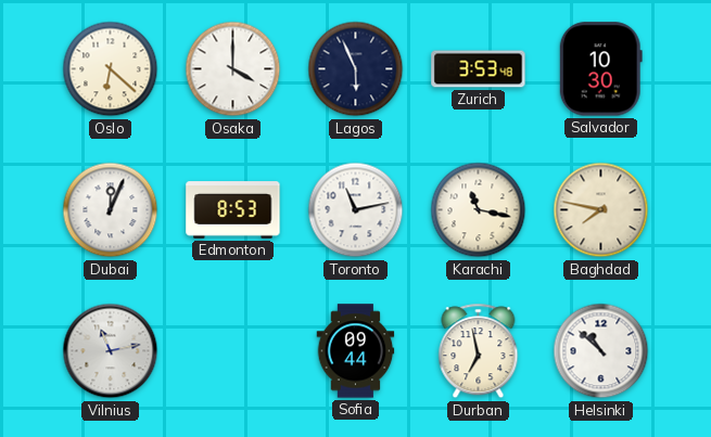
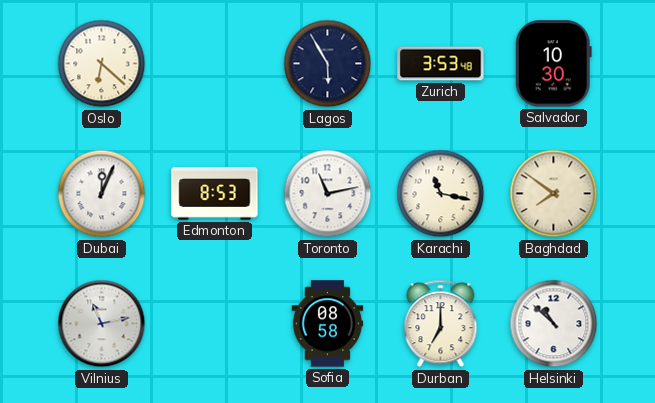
Osaka: 4:00 -> none
Lagos: 5:56 -> 5:55
Baghdad: 7:47 -> 7:51
Sofia: 09:44 -> 08:58
Durban: 6:58 -> 7:00
